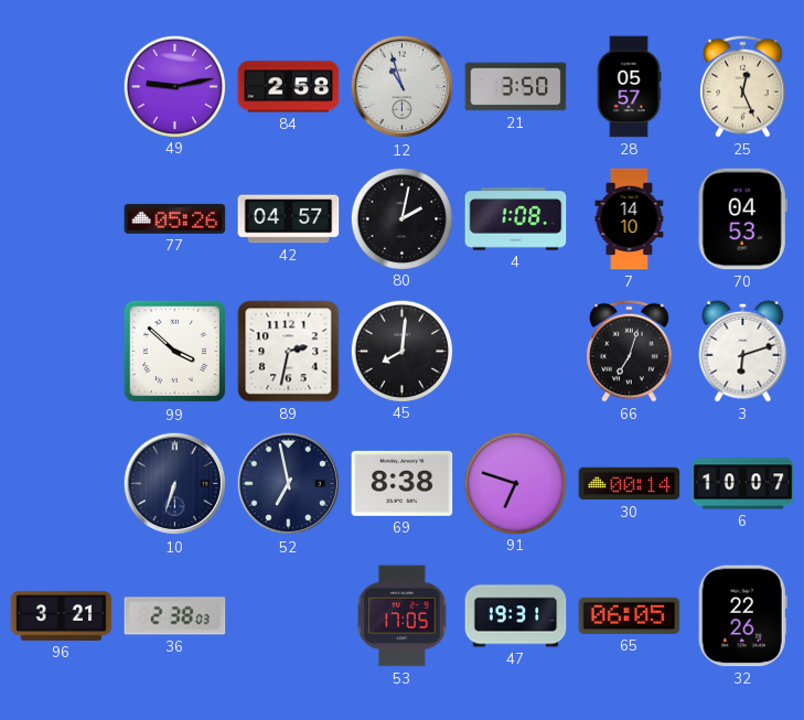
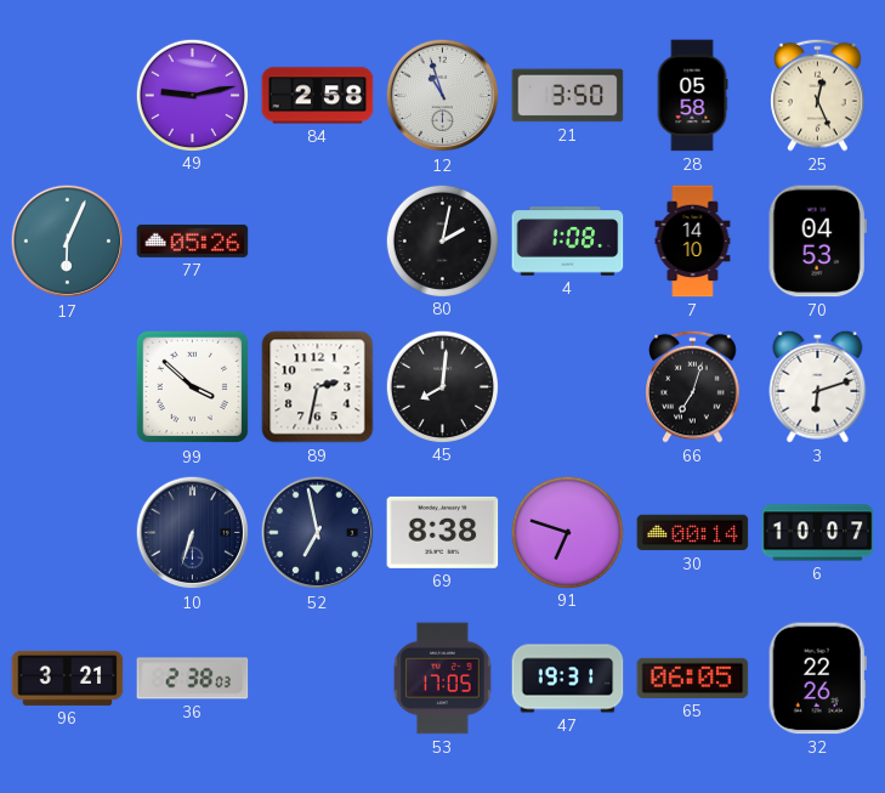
28: 05:57 -> 05:58
17: none -> 6:04
42: 04:57 -> none
